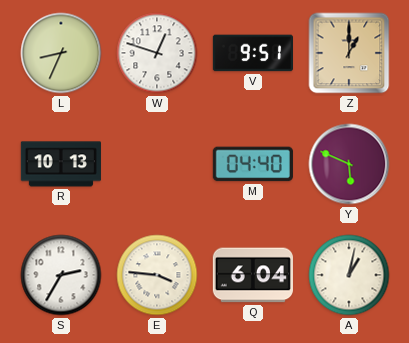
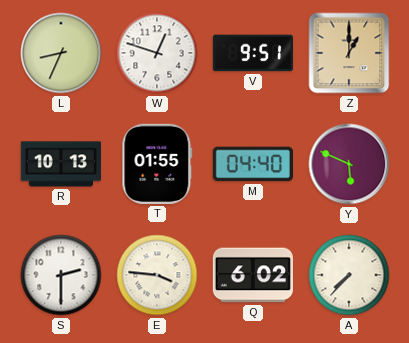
T: none -> 01:55
S: 2:35 -> 2:30
Q: 6:04 -> 6:02
A: 1:02 -> 7:37
